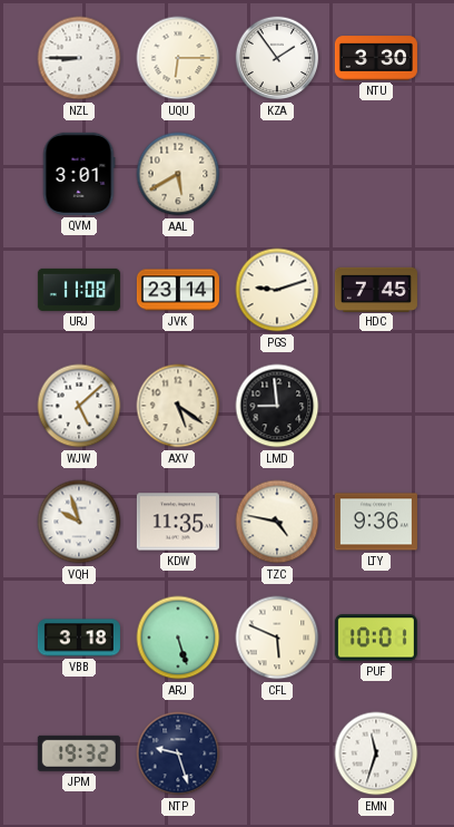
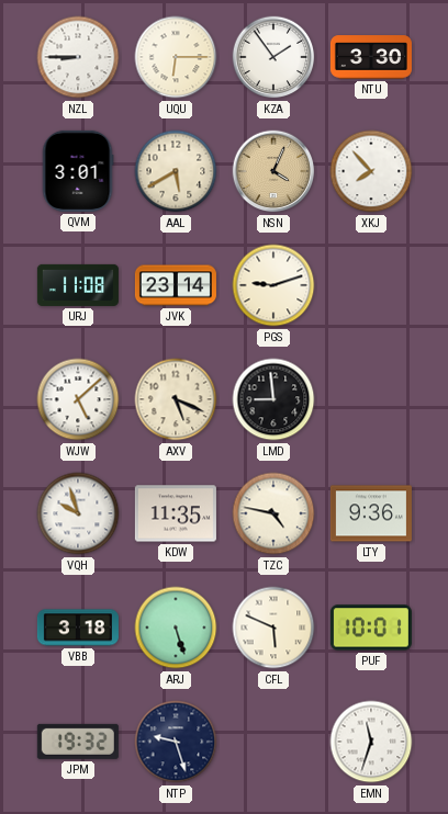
NSN: none -> 4:04
XKJ: none -> 7:53
HDC: 7:45 -> none
AXV: 5:21 -> 5:19
